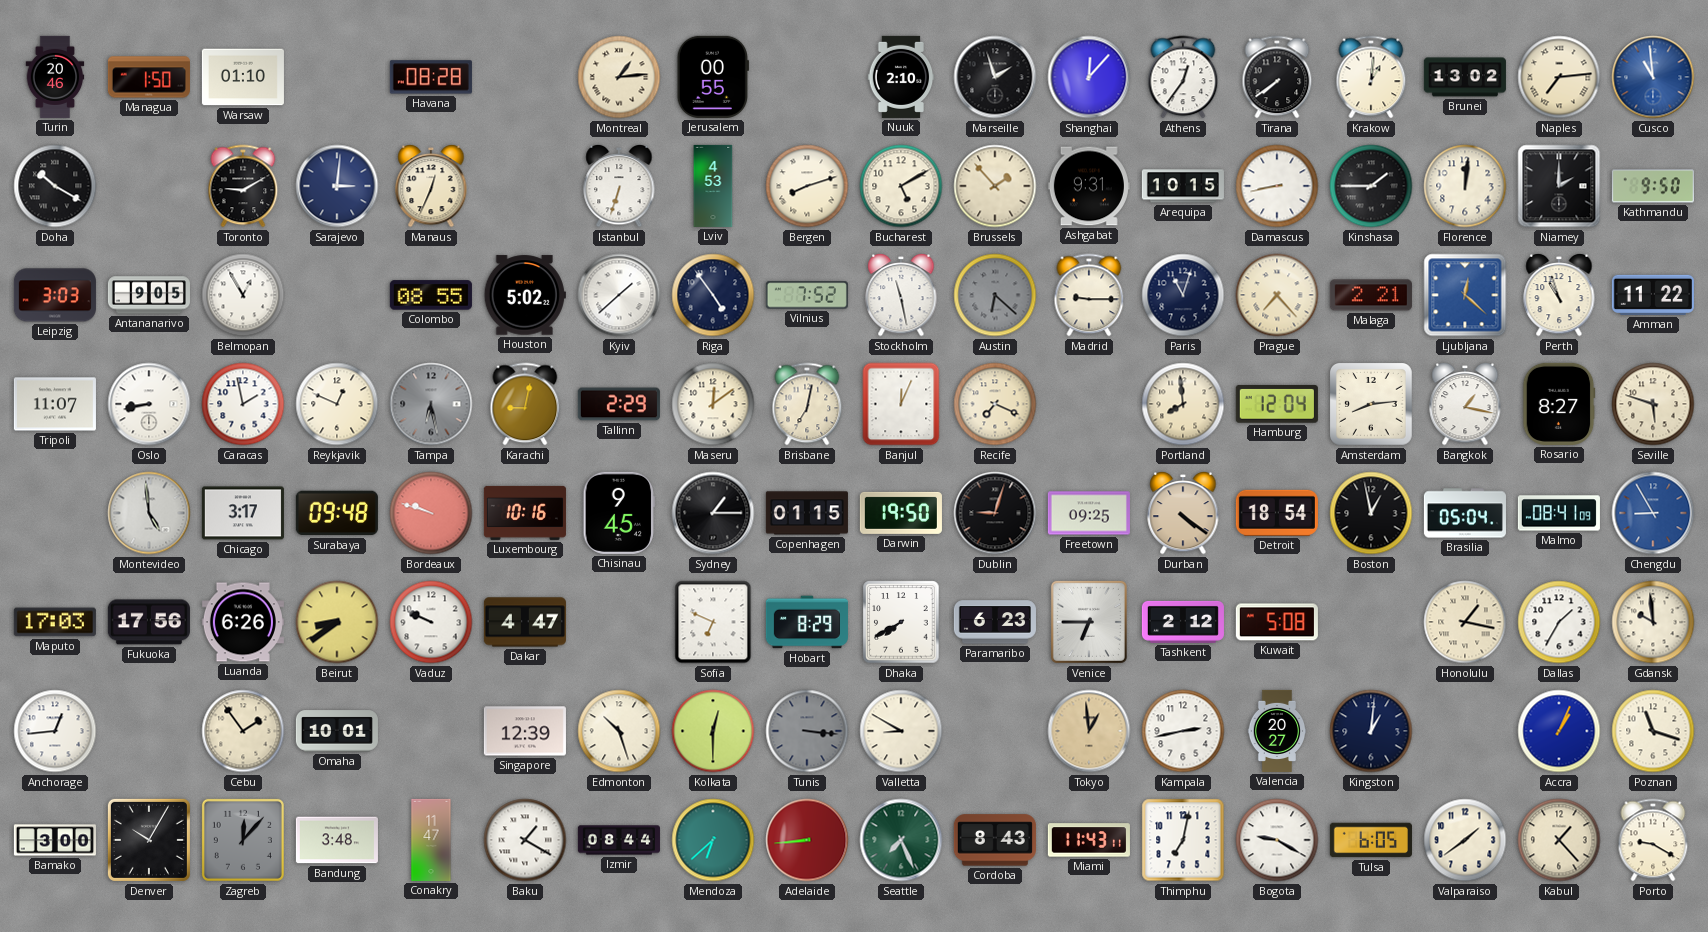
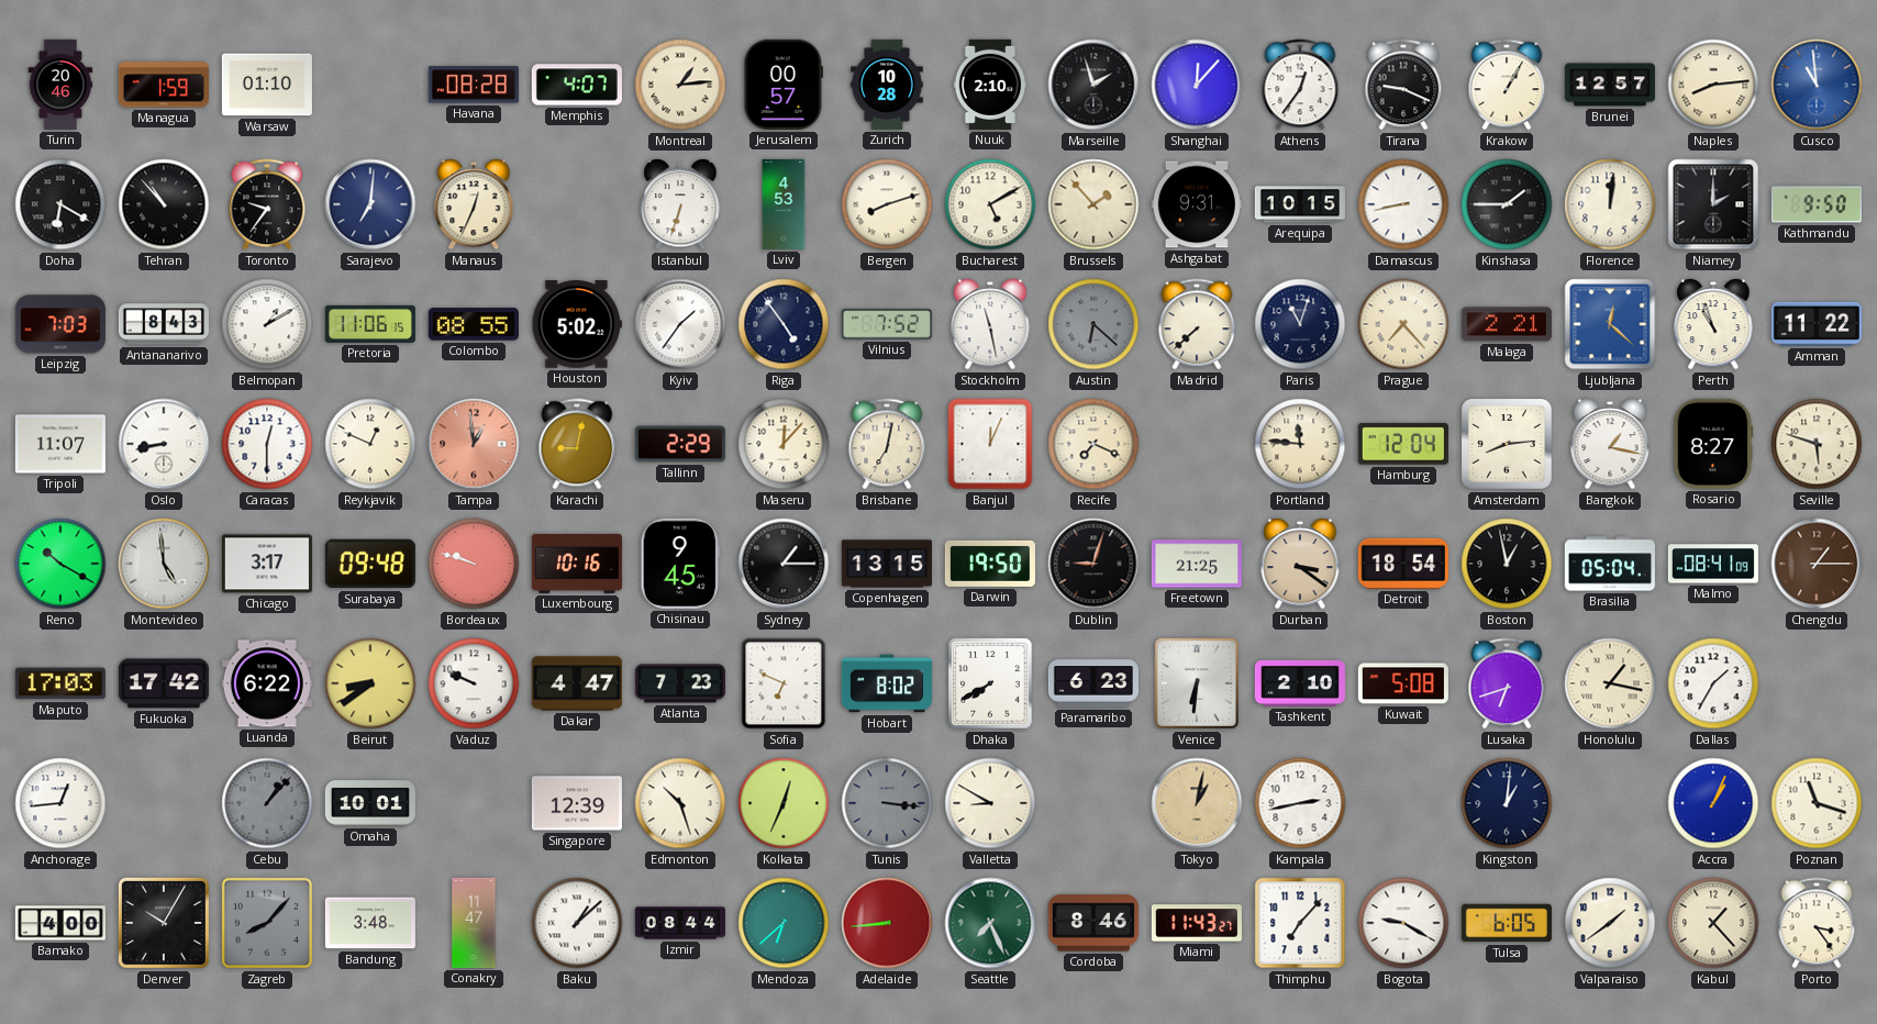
Managua: 1:50 -> 1:59
Memphis: none -> 4:07
Jerusalem: 00:55 -> 00:57
Zurich: none -> 10:28
Tirana: 7:39 -> 9:19
Krakow: 1:01 -> 1:05
Brunei: 13:02 -> 12:57
Naples: 7:14 -> 8:14
Doha: 10:20 -> 6:20
Tehran: none -> 10:53
Toronto: 9:10 -> 9:36
Sarajevo: 3:01 -> 7:01
Leipzig: 3:03 -> 7:03
Antananarivo: 9:05 -> 8:43
Belmopan: 12:55 -> 1:10
Pretoria: none -> 11:06
Kyiv: 1:38 -> 1:36
Madrid: 9:15 -> 7:38
Caracas: 1:58 -> 12:30
Tampa: 6:28 -> 12:59
Tampa dial: grey -> salmon
Maseru: 12:09 -> 12:07
Portland: 7:59 -> 11:46
Reno: none -> 10:20
Copenhagen: 01:15 -> 13:15
Freetown: 09:25 -> 21:25
Durban: 4:21 -> 3:21
Chengdu: 8:55 -> 1:15
Chengdu dial: blue -> brown
Fukuoka: 17:56 -> 17:42
Luanda: 6:26 -> 6:22
Atlanta: none -> 7:23
Hobart: 8:29 -> 8:02
Venice: 6:45 -> 6:31
Tashkent: 2:12 -> 2:10
Lusaka: none -> 6:42
Gdansk: 9:59 -> none
Cebu: 1:54 -> 1:07
Cebu dial: cream -> grey
Kolkata: 12:30 -> 12:34
Tokyo: 12:59 -> 1:02
Valencia: 20:27 -> none
Bamako: 3:00 -> 4:00
Zagreb: 12:07 -> 8:07
Baku: 1:20 -> 1:08
Cordoba: 8:43 -> 8:46
Miami: 11:43:11 -> 11:43:27
Thimphu: 7:02 -> 7:07
Porto: 9:20 -> 3:24
